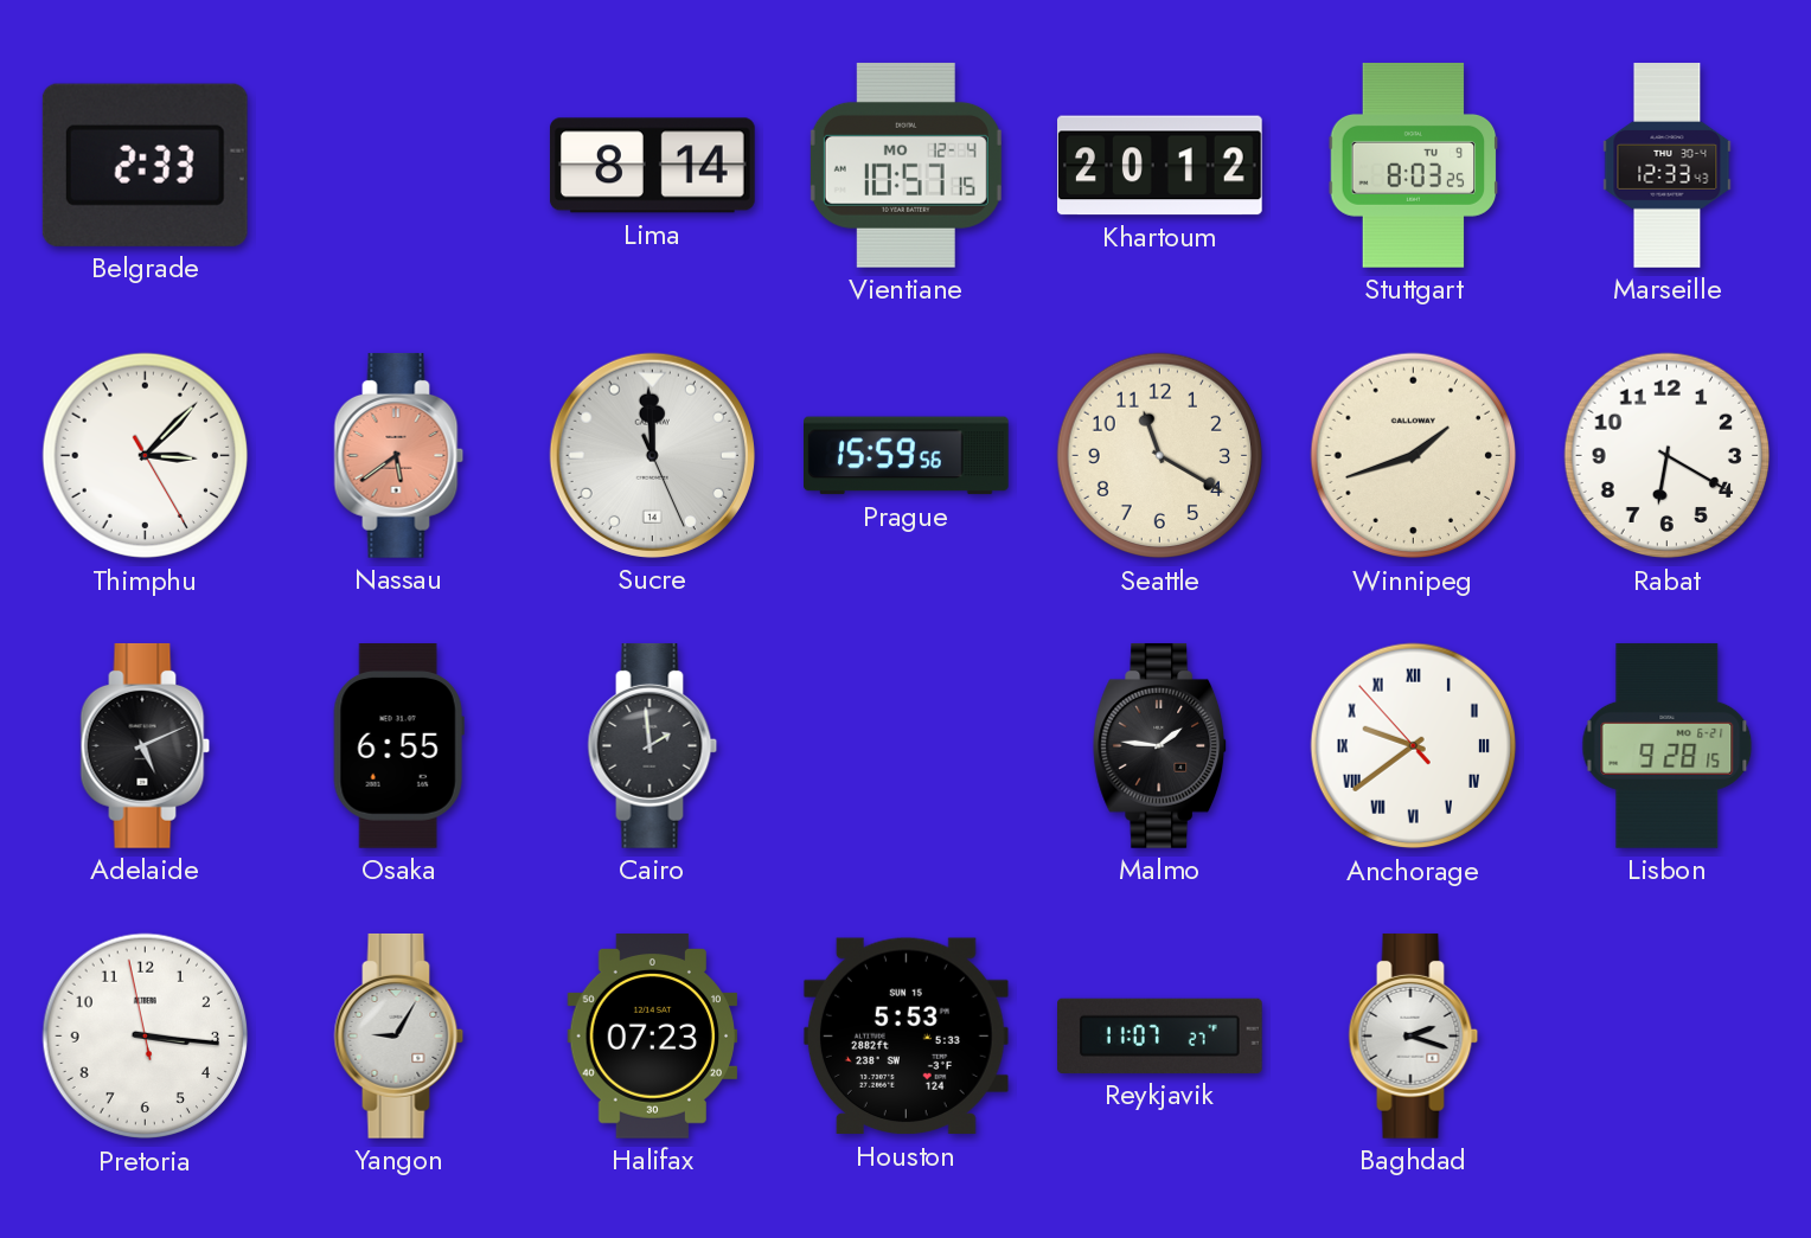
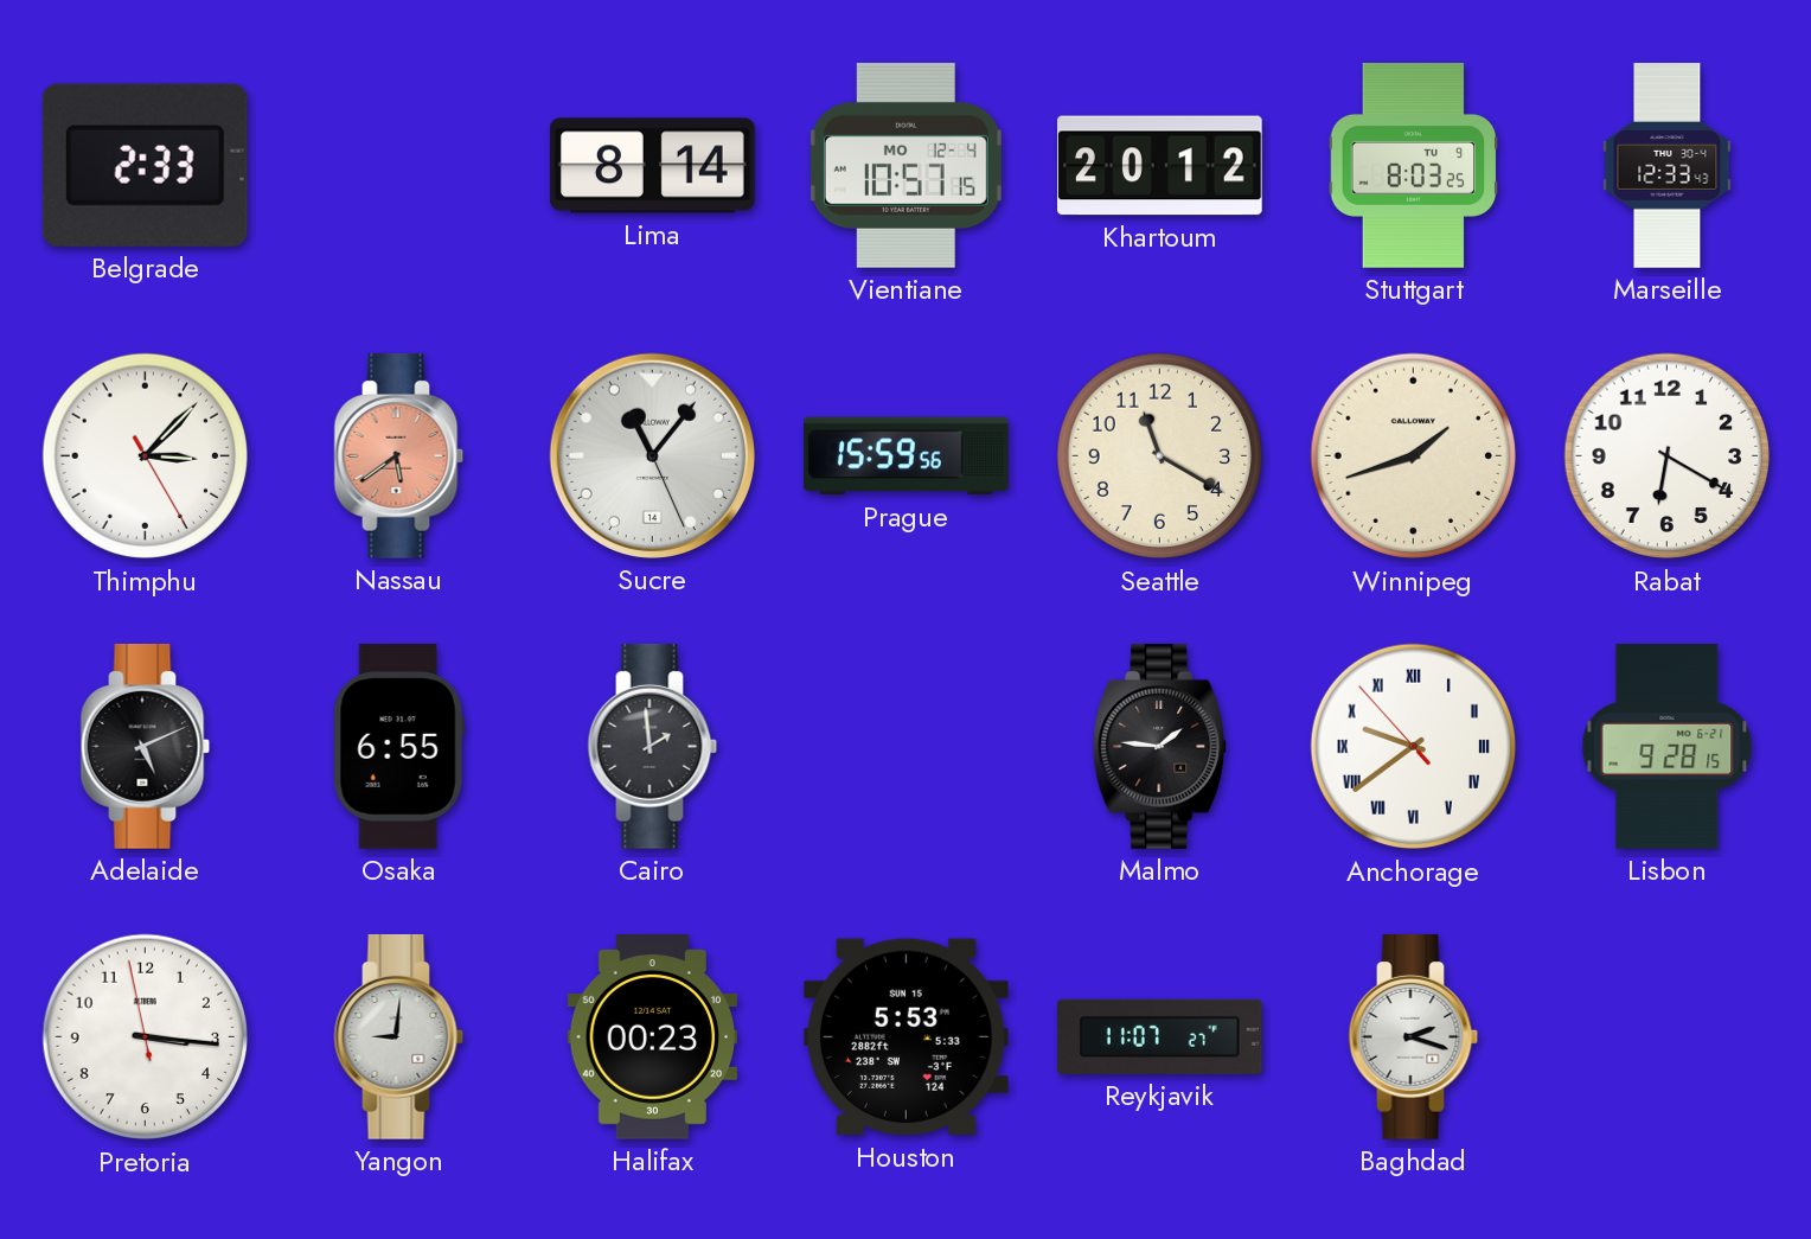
Sucre: 11:59 -> 11:06
Yangon: 9:05 -> 9:01
Halifax: 07:23 -> 00:23
